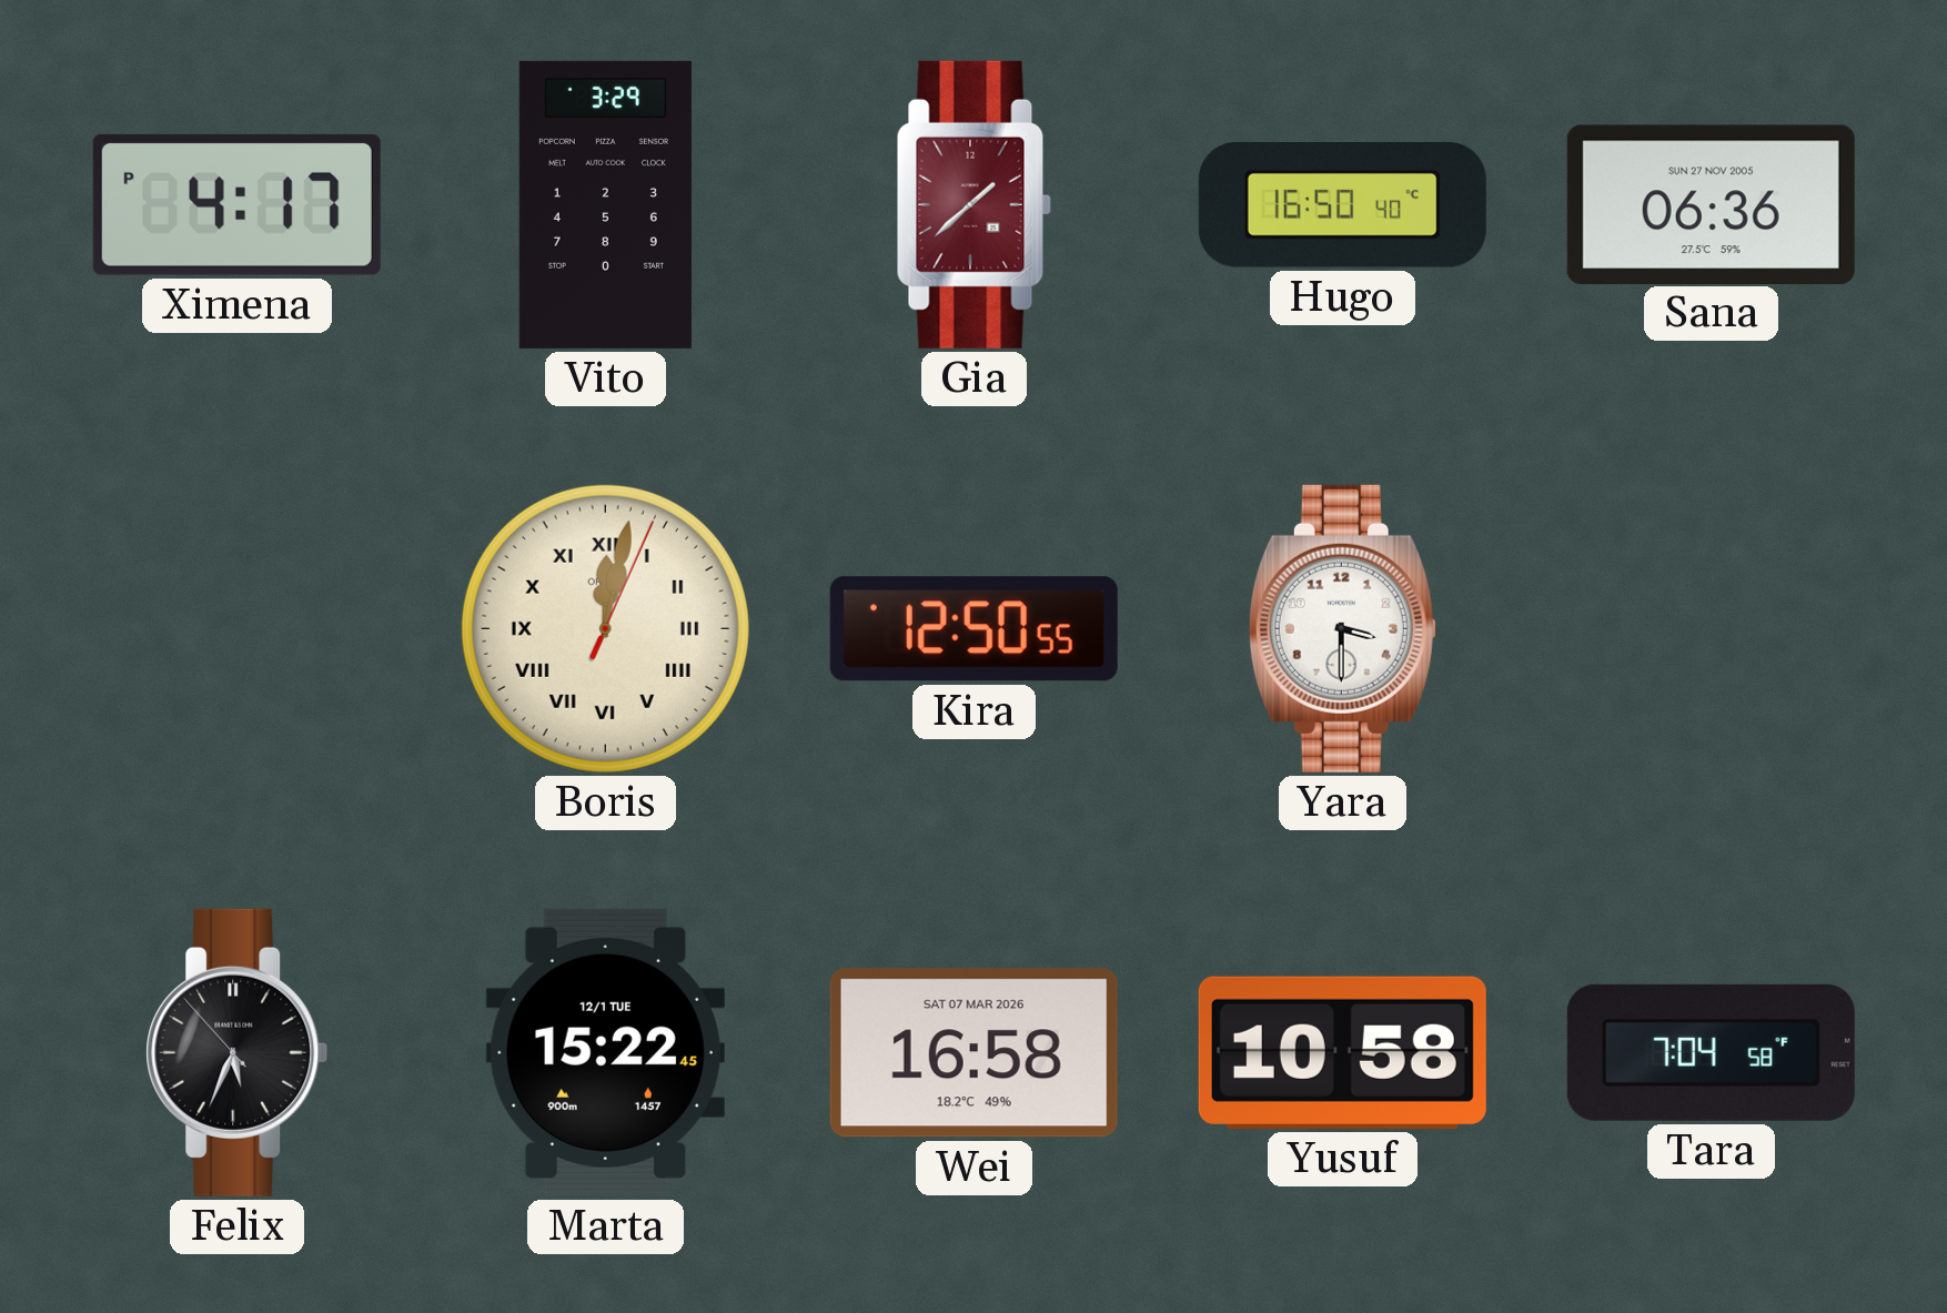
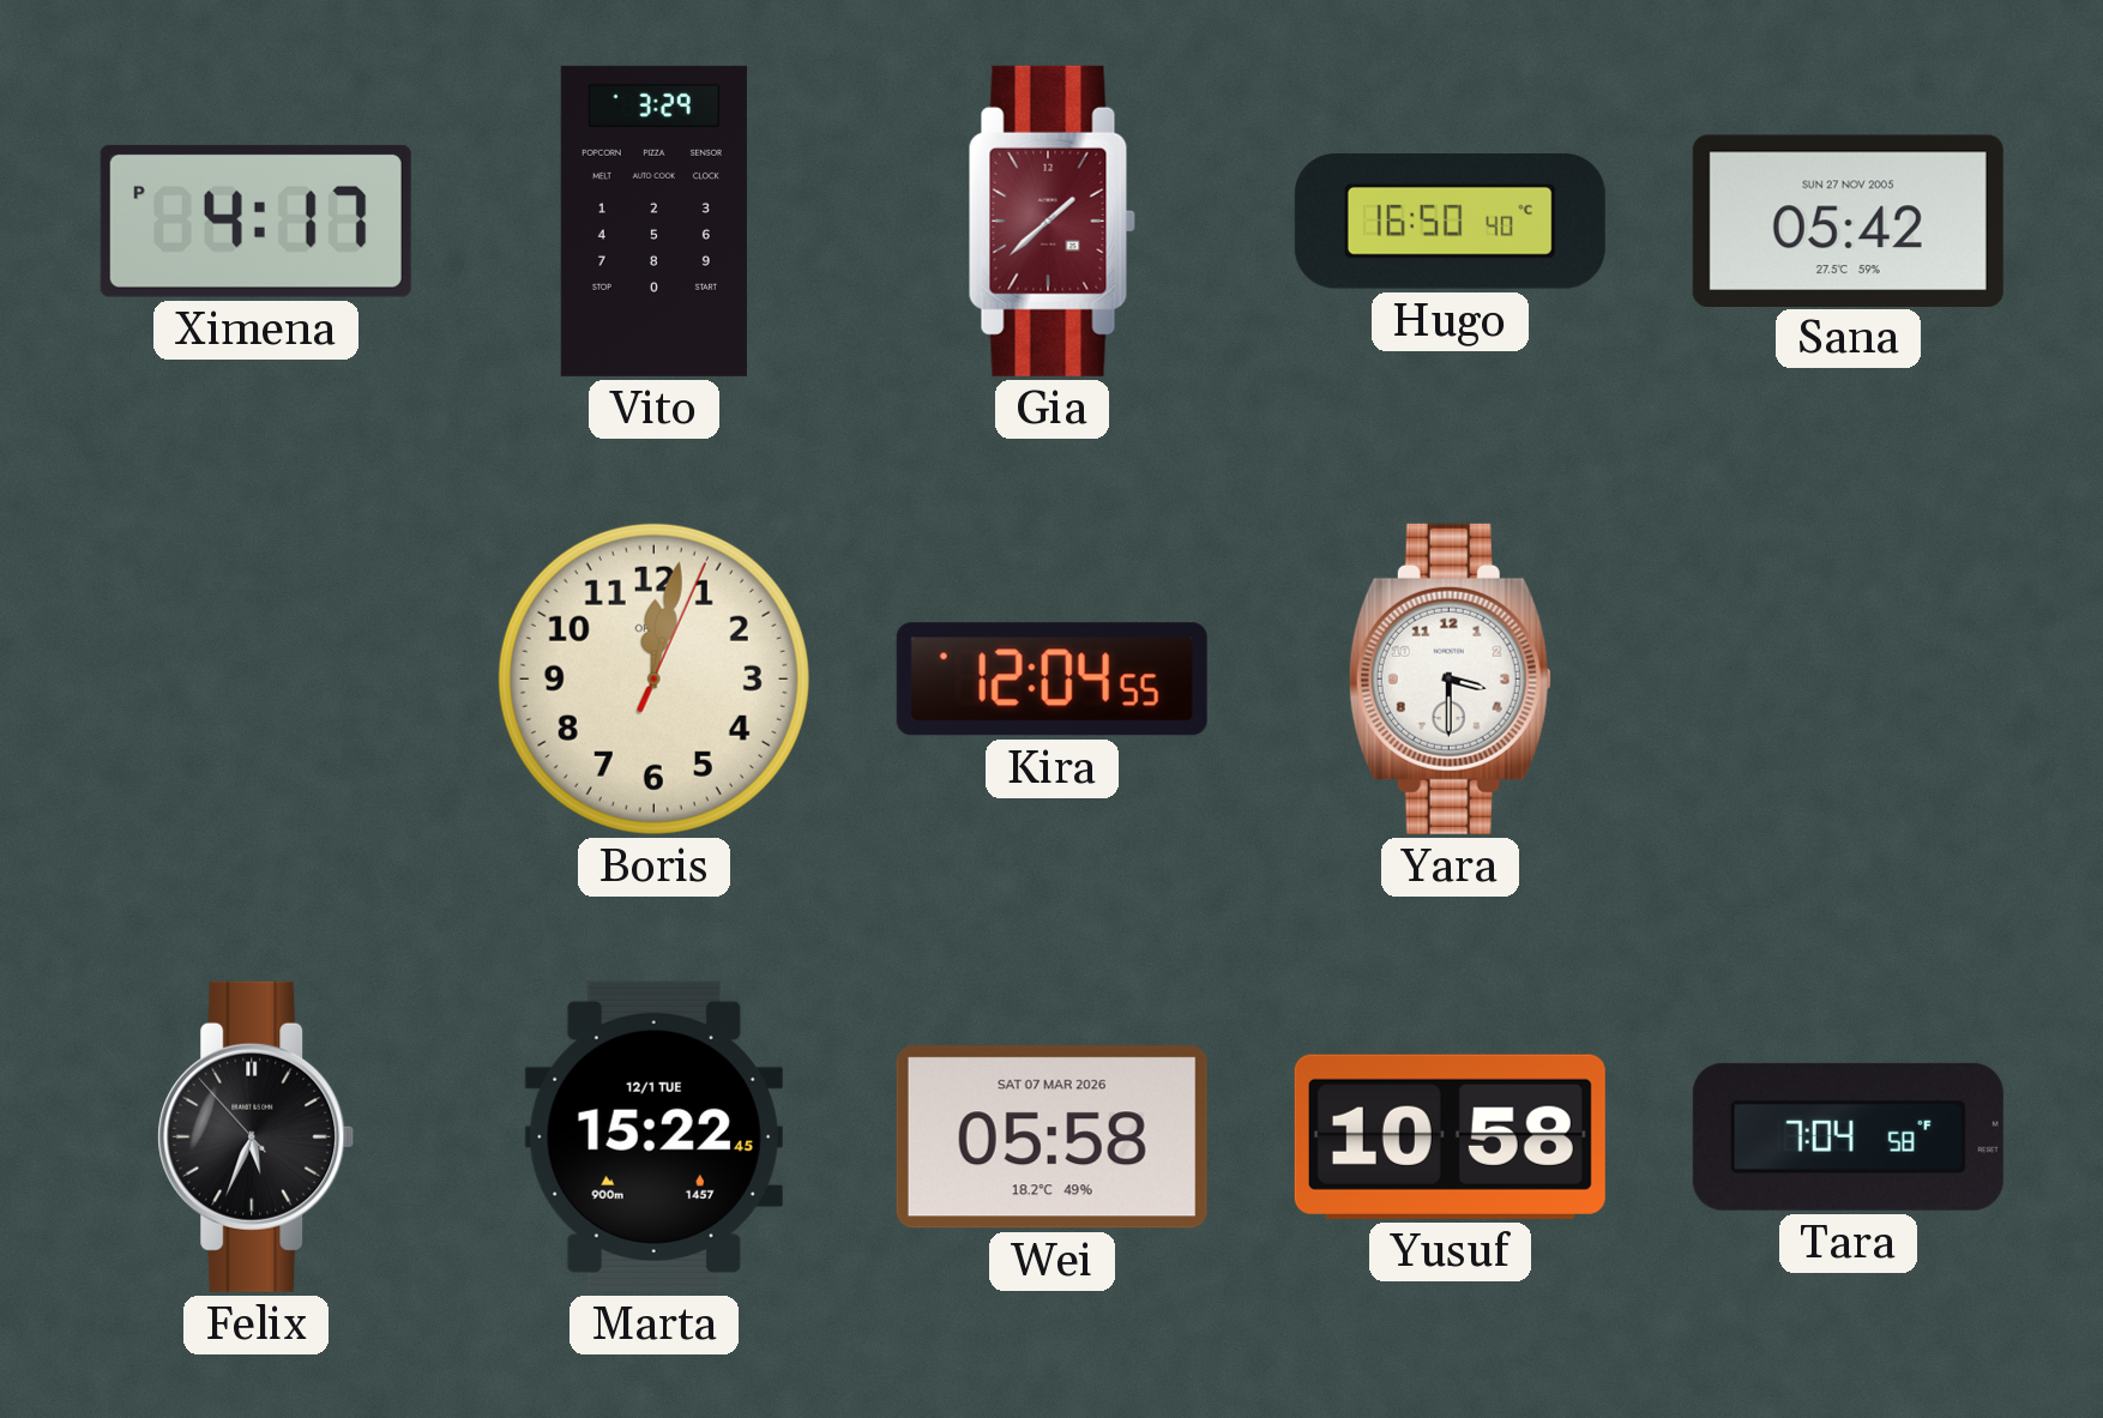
Sana: 06:36 -> 05:42
Boris numerals: Roman -> Arabic
Kira: 12:50 -> 12:04
Wei: 16:58 -> 05:58
